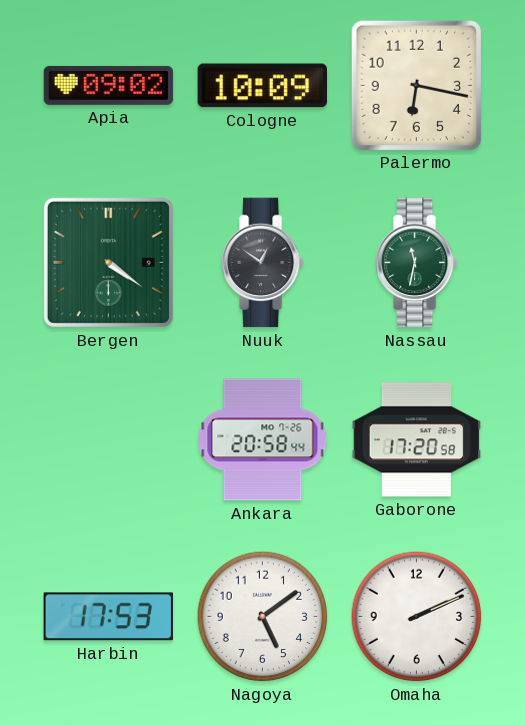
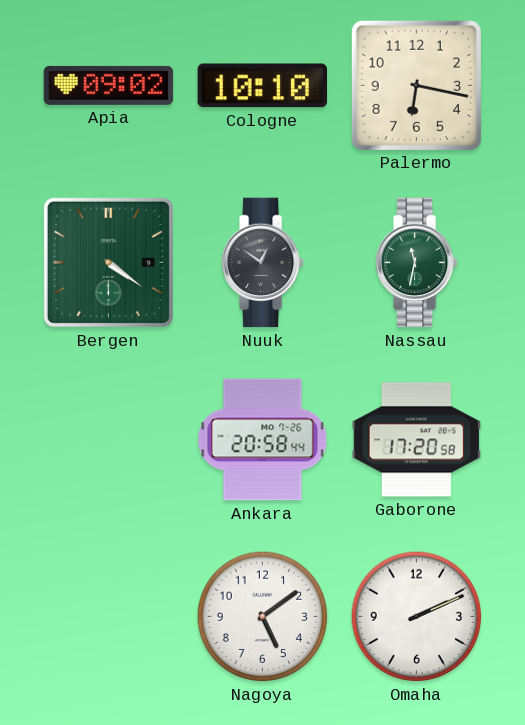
Cologne: 10:09 -> 10:10
Harbin: 17:53 -> none
